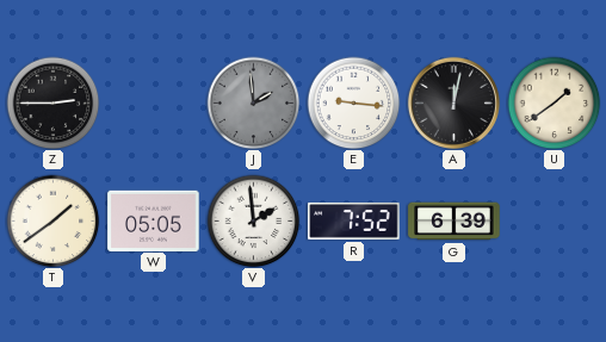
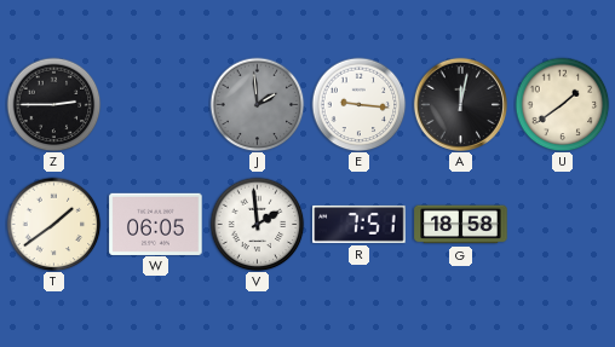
W: 05:05 -> 06:05
R: 7:52 -> 7:51
G: 6:39 -> 18:58
